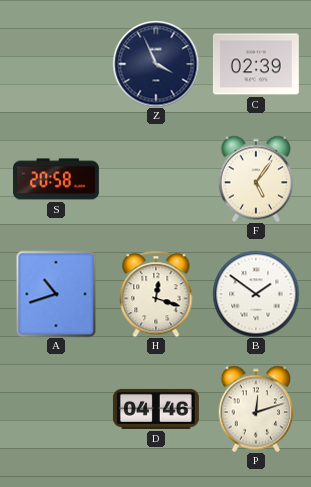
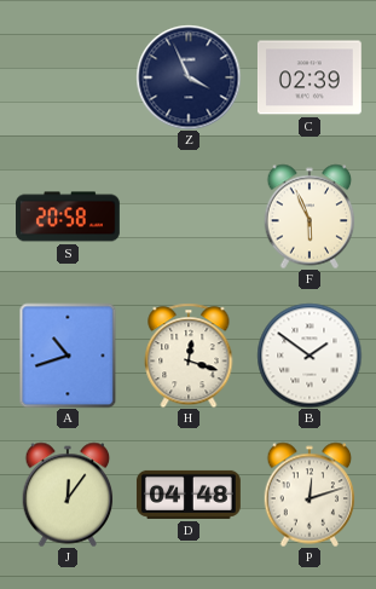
F: 5:06 -> 5:56
J: none -> 12:06
D: 04:46 -> 04:48
